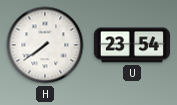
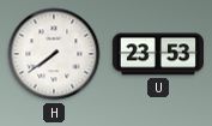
U: 23:54 -> 23:53
